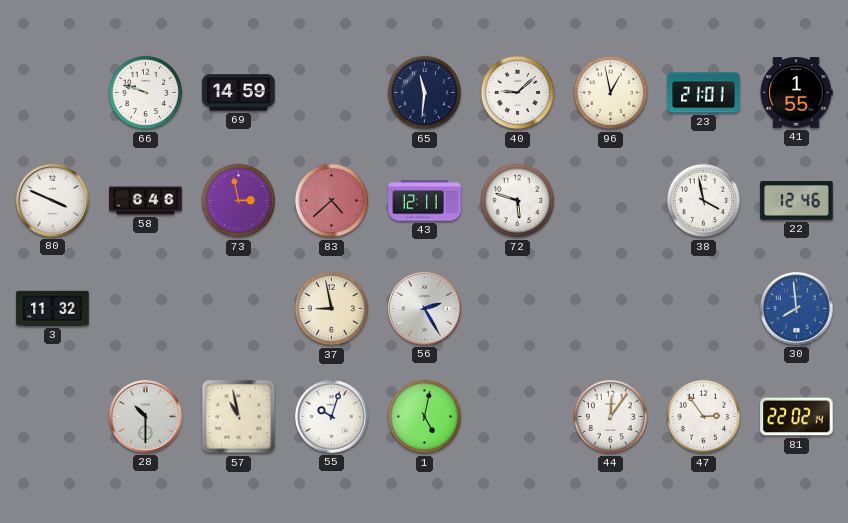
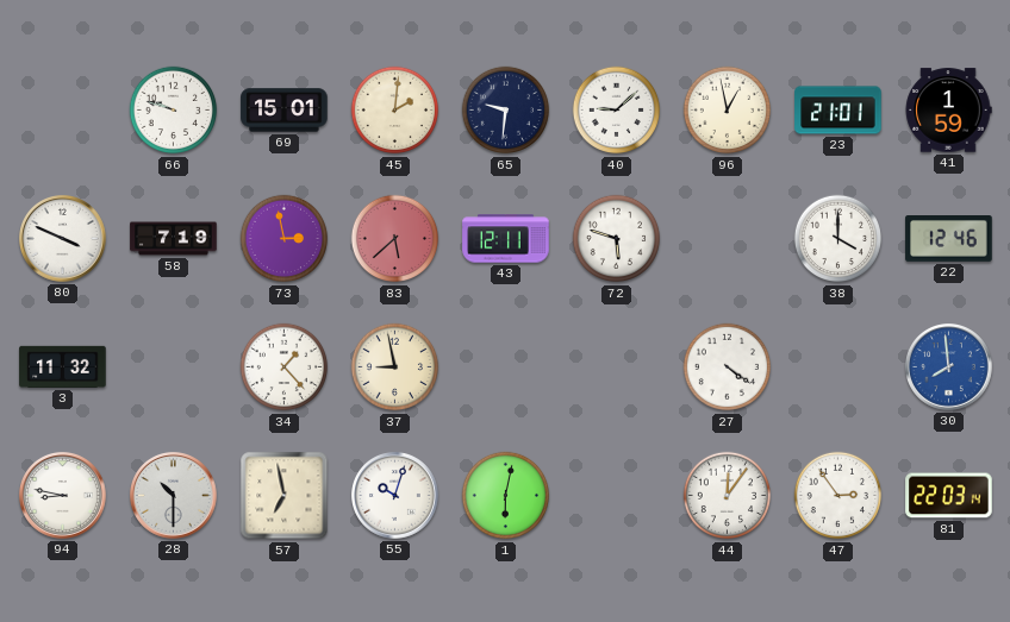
69: 14:59 -> 15:01
45: none -> 2:01
65: 11:31 -> 9:31
41: 1:55 -> 1:59
58: 6:46 -> 7:19
83: 4:38 -> 5:38
38: 3:58 -> 4:00
34: none -> 1:23
56: 2:25 -> none
27: none -> 4:21
94: none -> 8:47
57: 10:58 -> 6:58
1: 5:02 -> 6:02
81: 22:02 -> 22:03
